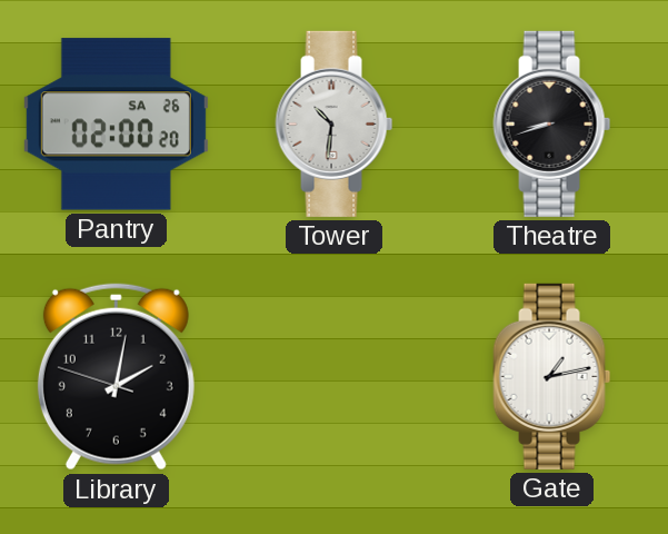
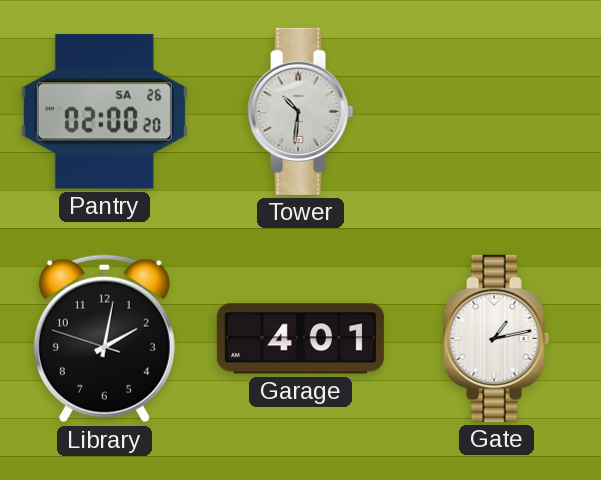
Theatre: 8:42 -> none
Garage: none -> 4:01
